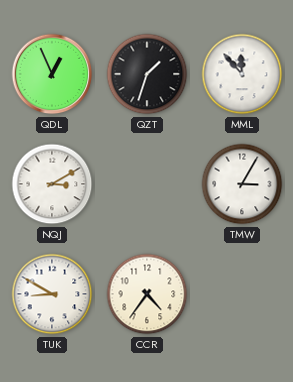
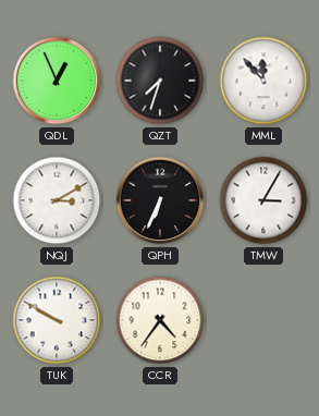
QZT: 1:33 -> 7:33
QPH: none -> 6:34
TUK: 8:50 -> 9:50
